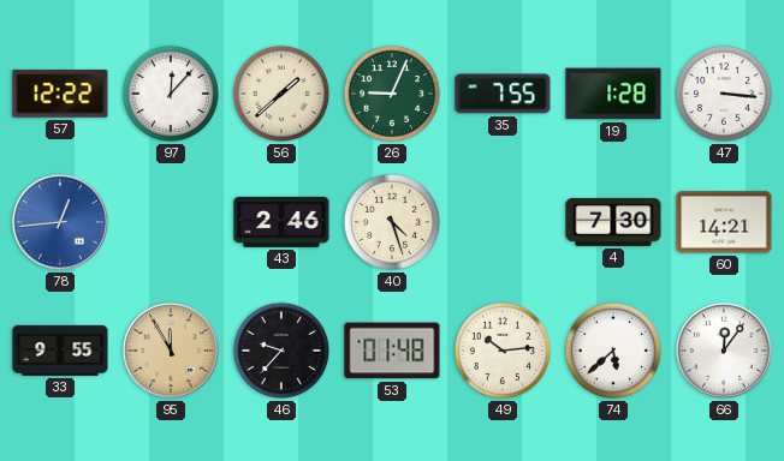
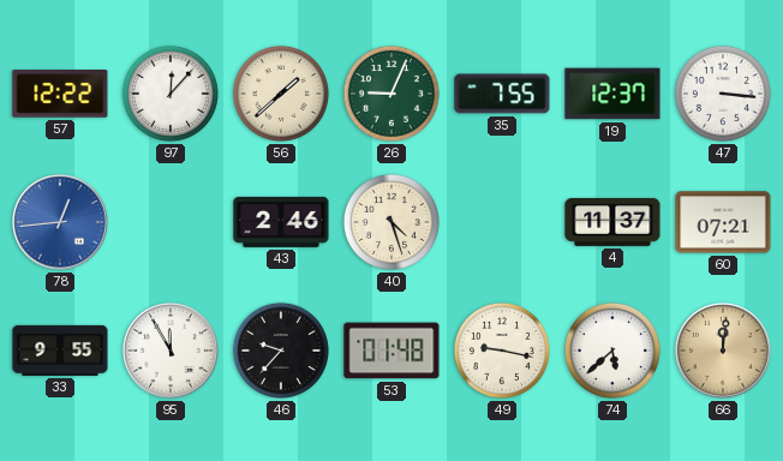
19: 1:28 -> 12:37
4: 7:30 -> 11:37
60: 14:21 -> 07:21
95 dial: champagne -> white
49: 10:14 -> 9:17
66: 12:06 -> 12:01
66 dial: white -> champagne
